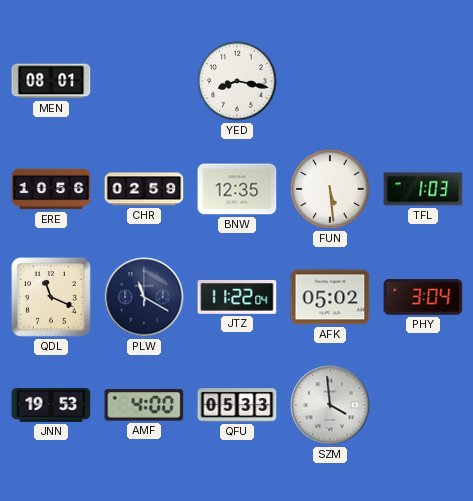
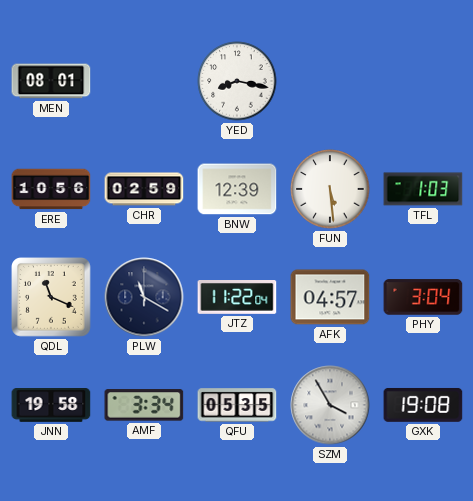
BNW: 12:35 -> 12:39
AFK: 05:02 -> 04:57
JNN: 19:53 -> 19:58
AMF: 4:00 -> 3:34
QFU: 05:33 -> 05:35
SZM: 3:59 -> 3:55
GXK: none -> 19:08
